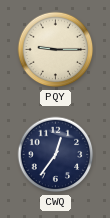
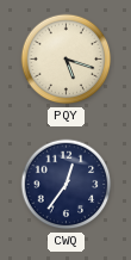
PQY: 9:15 -> 5:18
